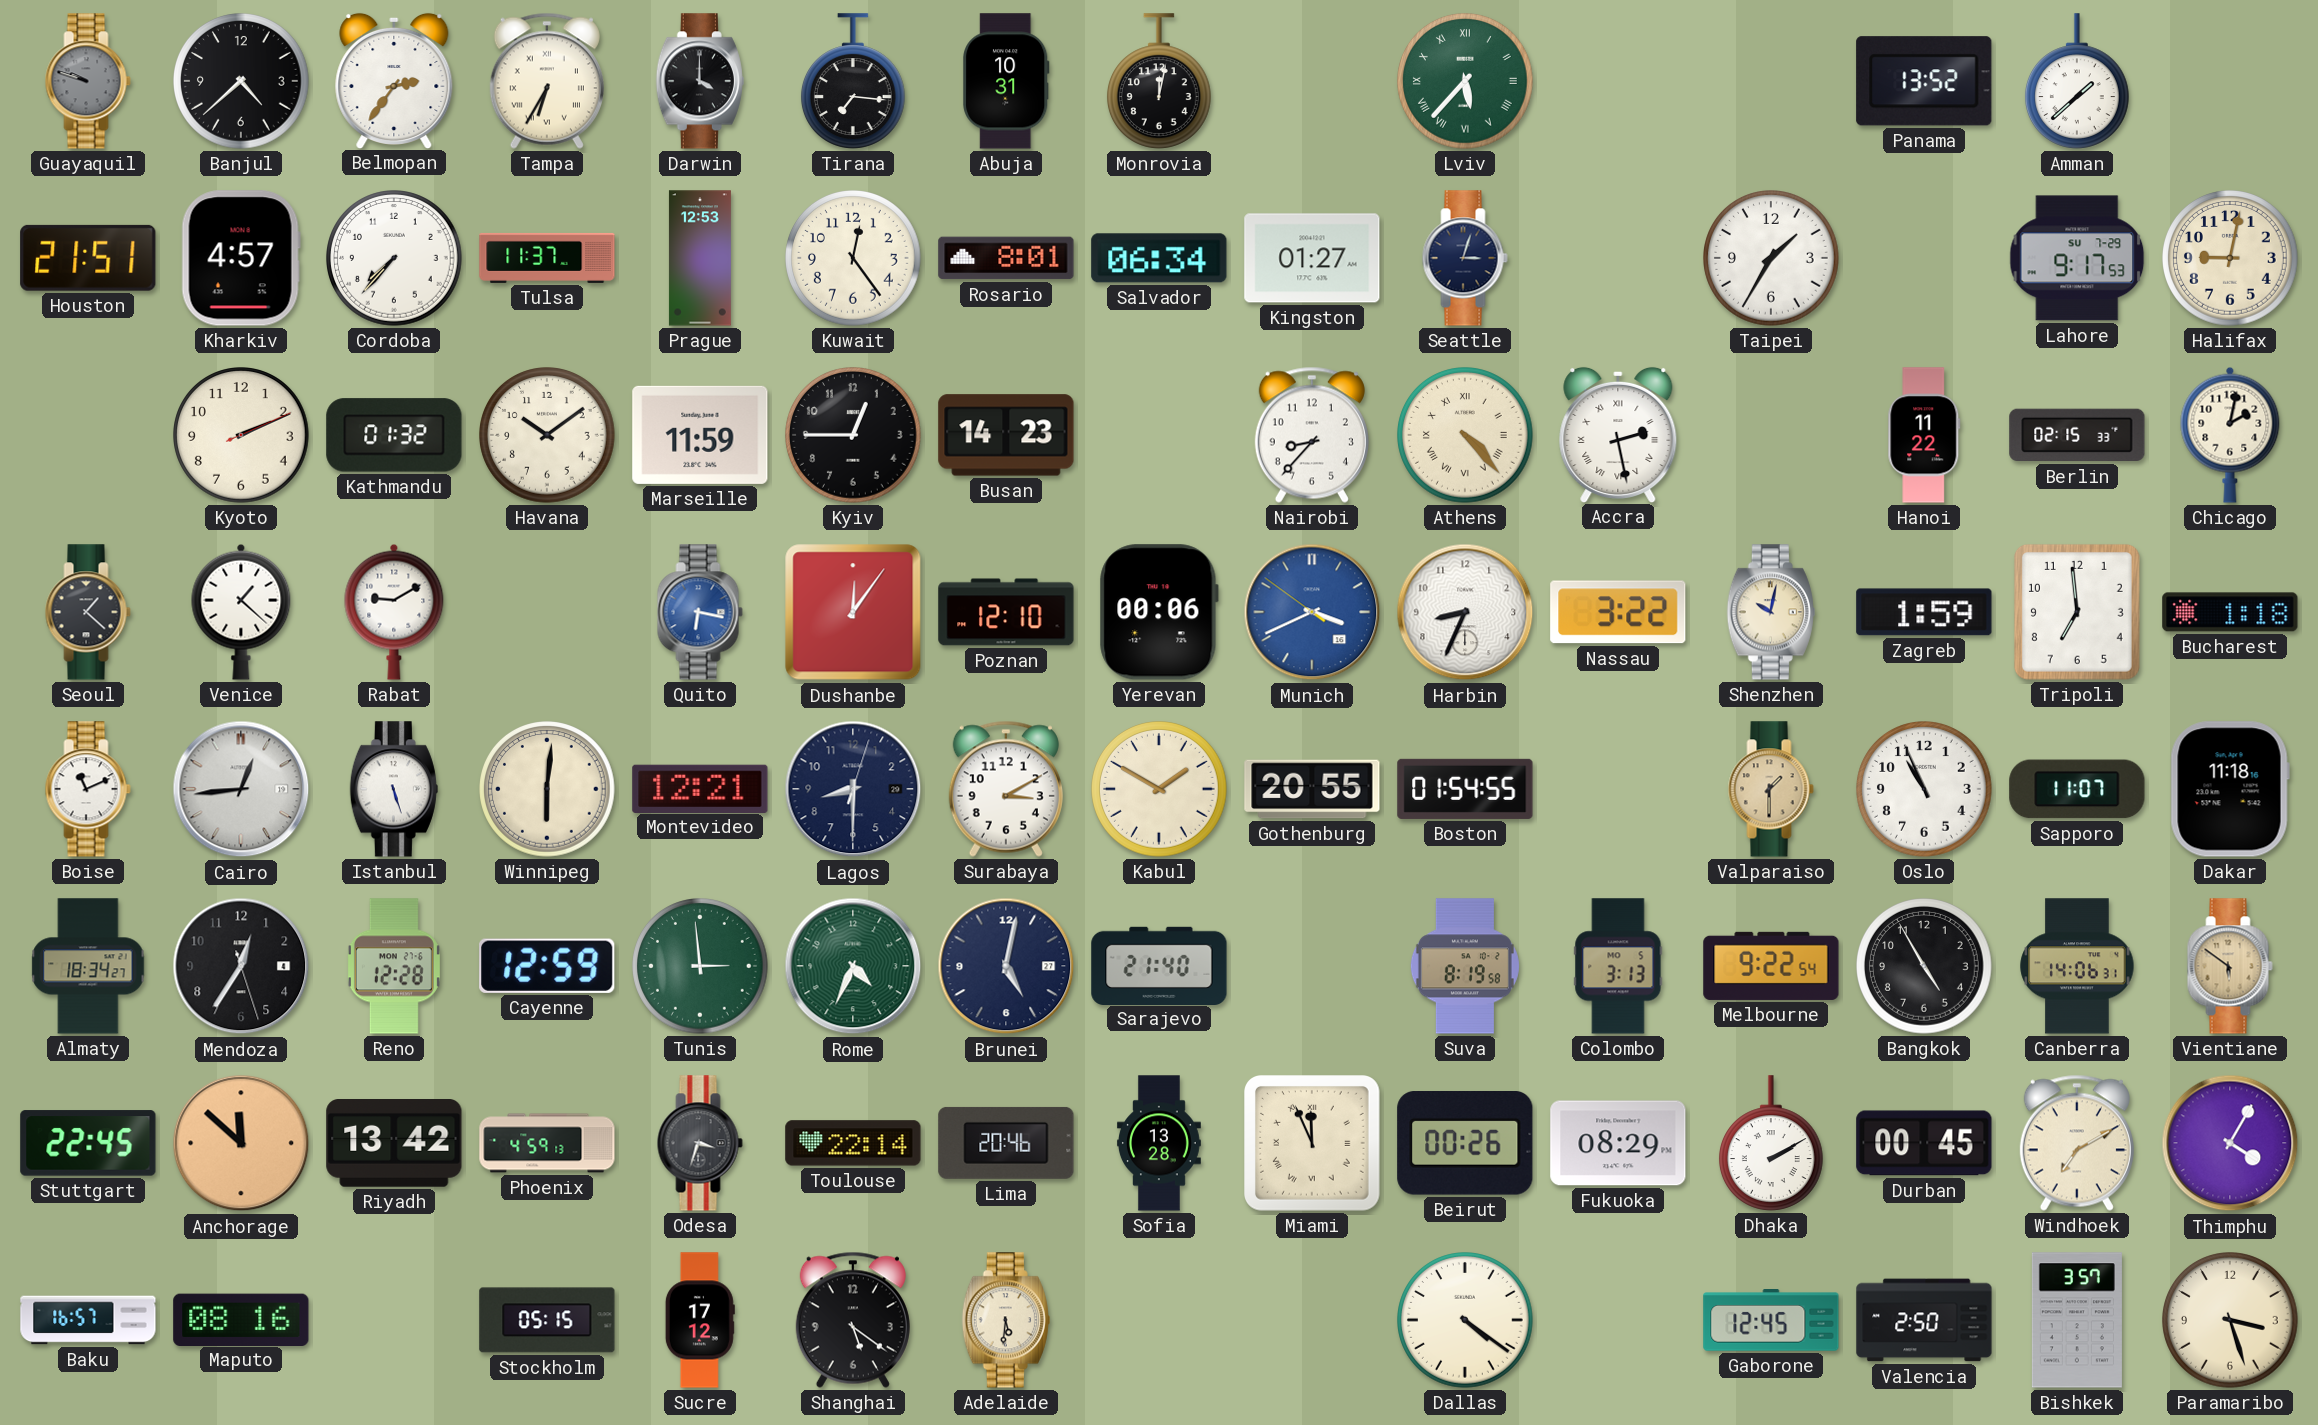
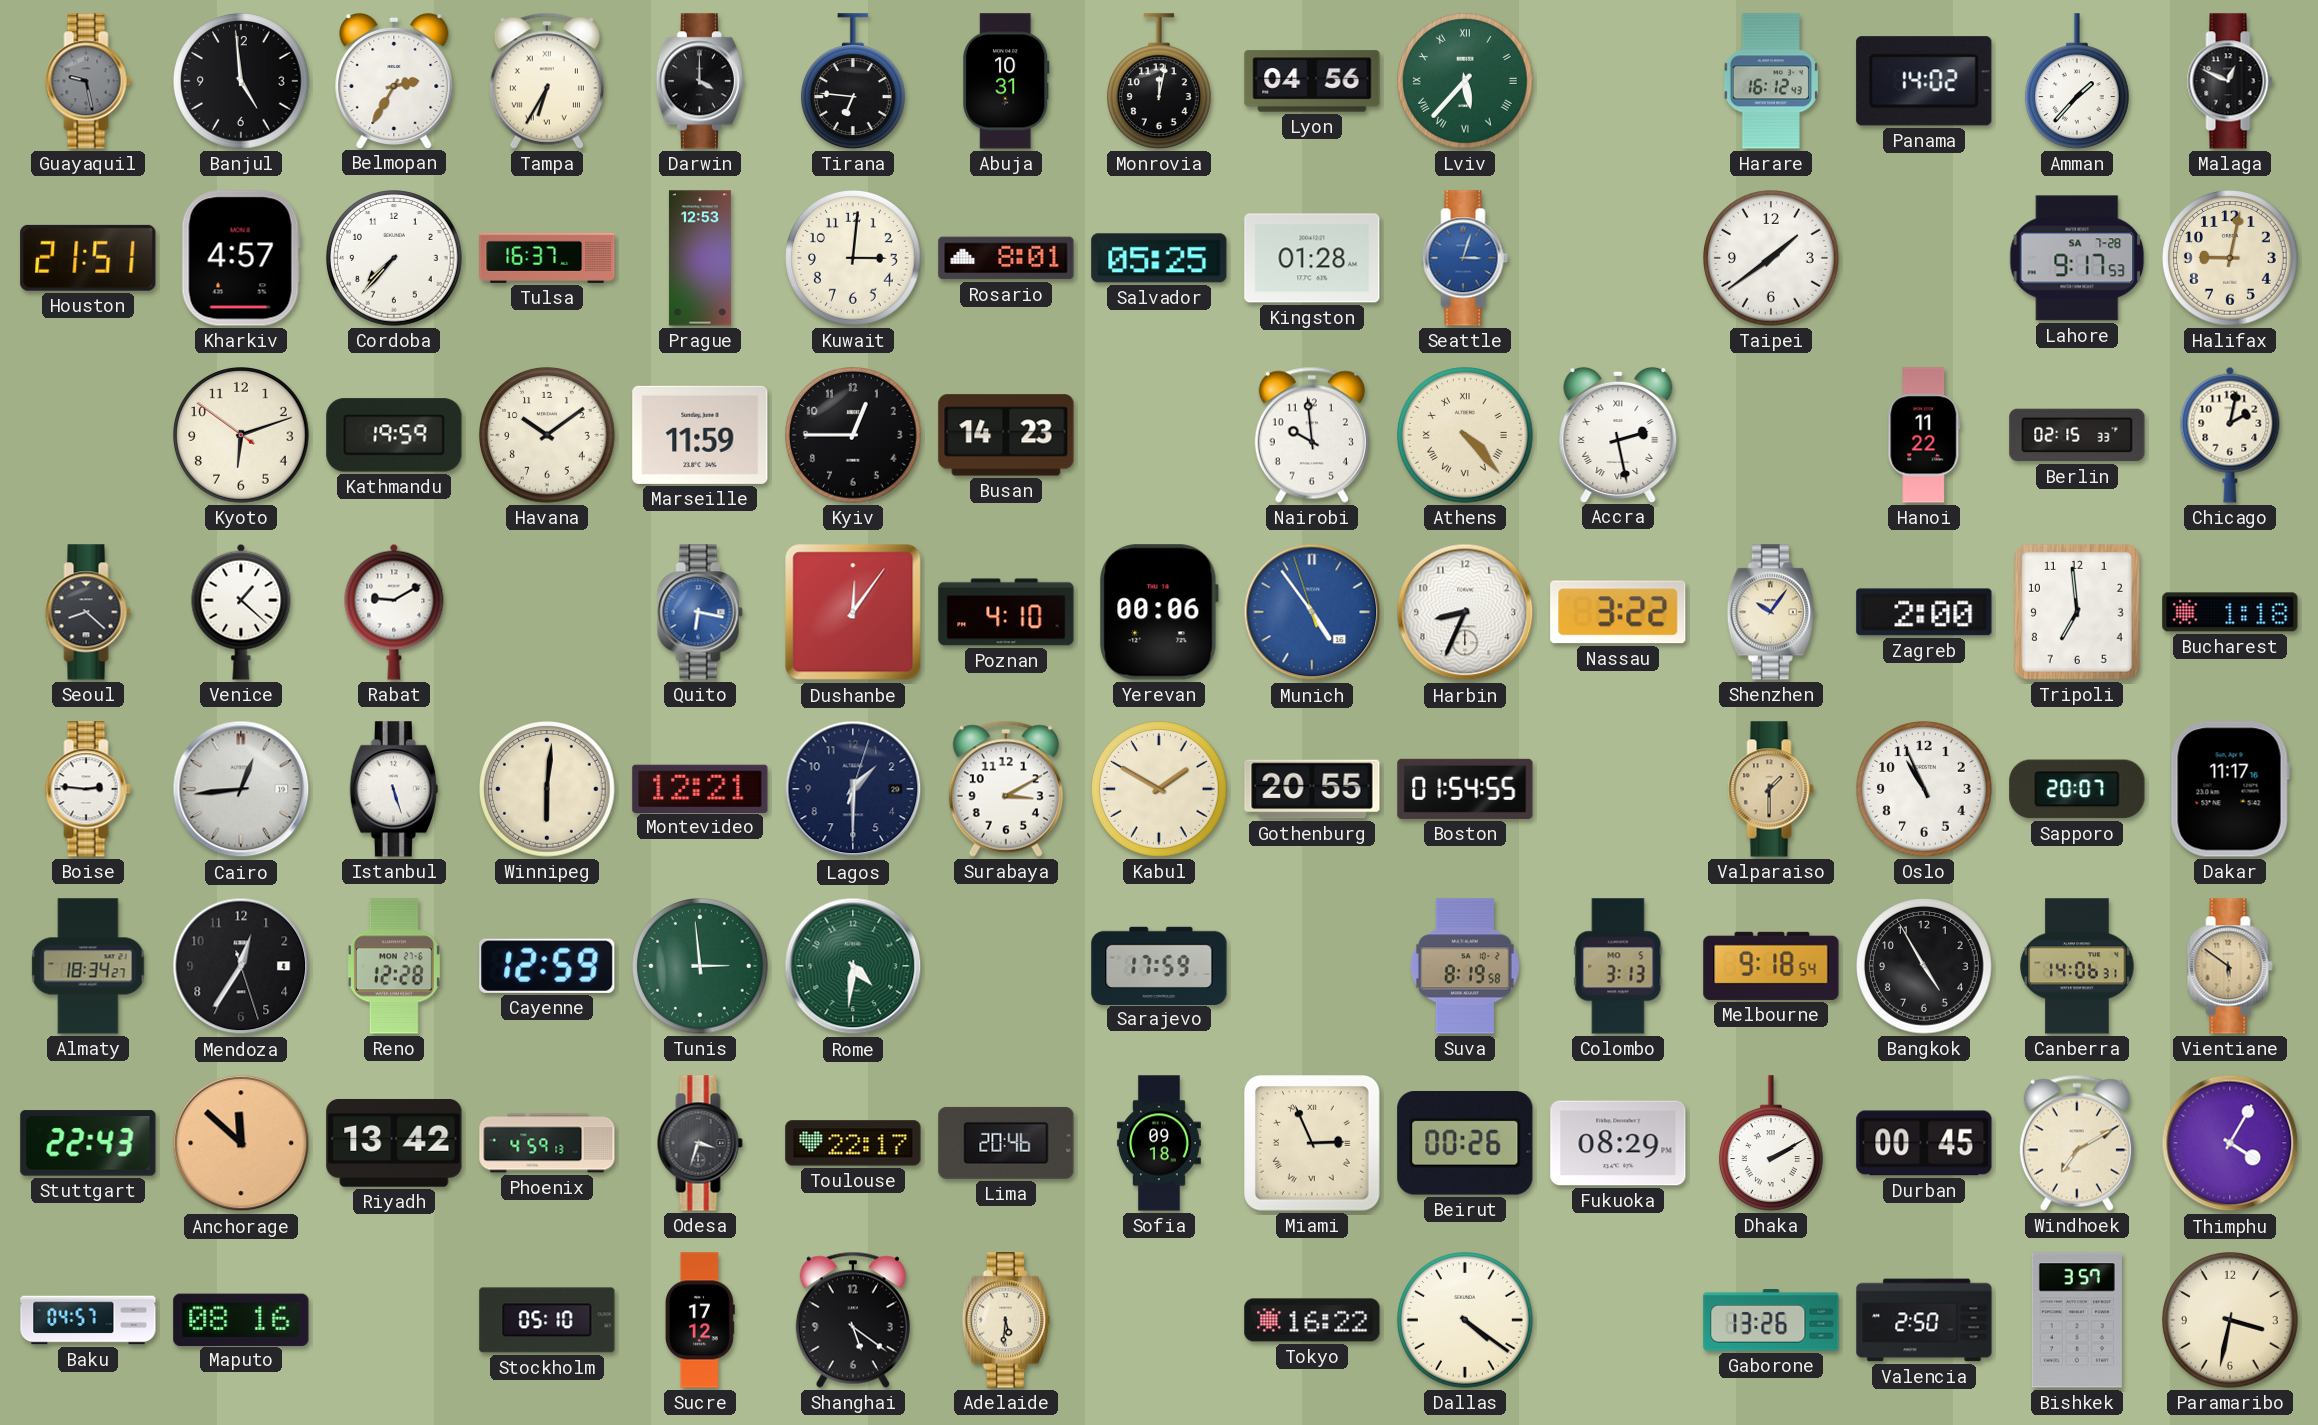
Guayaquil: 9:48 -> 9:28
Banjul: 4:38 -> 4:59
Belmopan: 2:36 -> 2:35
Tirana: 7:16 -> 6:46
Lyon: none -> 04:56
Harare: none -> 16:12
Panama: 13:52 -> 14:02
Amman: 1:38 -> 1:37
Malaga: none -> 12:49
Tulsa: 11:37 -> 16:37
Kuwait: 12:24 -> 3:01
Salvador: 06:34 -> 05:25
Kingston: 01:27 -> 01:28
Seattle dial: navy -> blue
Taipei: 1:35 -> 1:39
Lahore date: SU 7-29 -> SA 7-28
Kyoto: 2:11 -> 6:11
Kathmandu: 01:32 -> 19:59
Nairobi: 8:37 -> 9:59
Seoul: 1:22 -> 8:22
Poznan: 12:10 -> 4:10
Munich: 3:40 -> 4:53
Shenzhen: 10:02 -> 10:06
Zagreb: 1:59 -> 2:00
Boise: 11:11 -> 2:46
Lagos: 8:30 -> 1:30
Sapporo: 11:07 -> 20:07
Dakar: 11:18 -> 11:17
Rome: 4:34 -> 4:31
Brunei: 5:02 -> none
Sarajevo: 21:40 -> 17:59
Melbourne: 9:22 -> 9:18
Stuttgart: 22:45 -> 22:43
Toulouse: 22:14 -> 22:17
Sofia: 13:28 -> 09:18
Miami: 11:56 -> 2:56
Baku: 16:57 -> 04:57
Stockholm: 05:15 -> 05:10
Tokyo: none -> 16:22
Gaborone: 12:45 -> 13:26
Paramaribo: 3:27 -> 3:32
